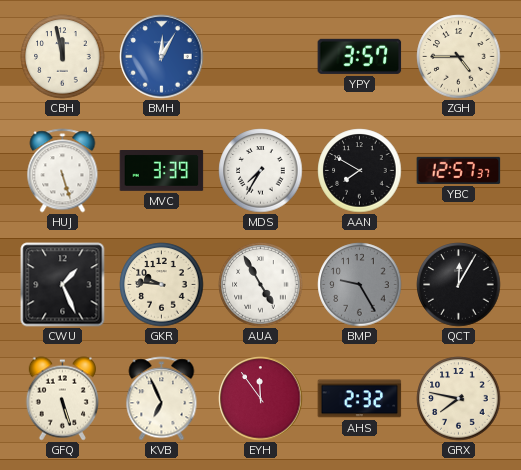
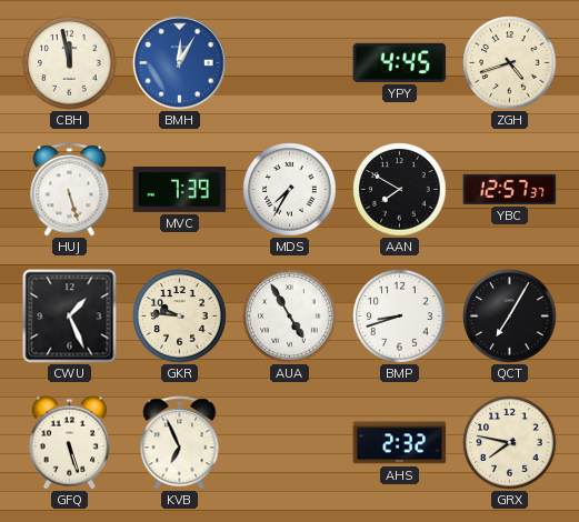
YPY: 3:57 -> 4:45
ZGH: 4:45 -> 4:42
MVC: 3:39 -> 7:39
BMP: 9:25 -> 8:42
BMP dial: grey -> white
QCT: 12:05 -> 7:05
EYH: 11:54 -> none
